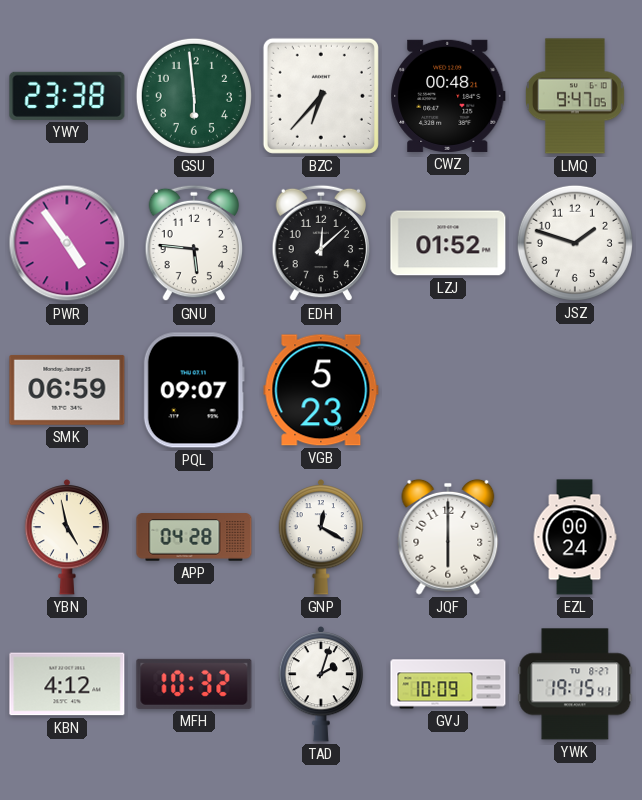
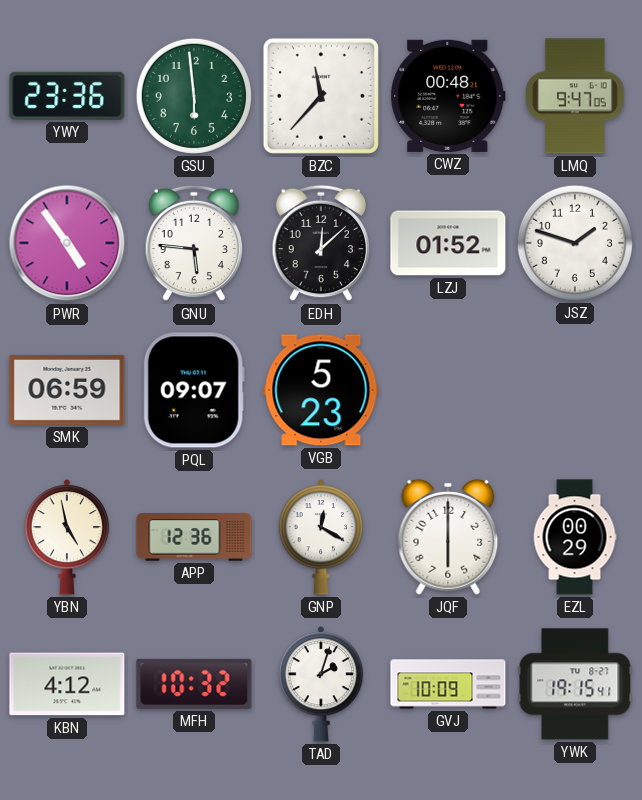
YWY: 23:38 -> 23:36
BZC: 6:37 -> 11:37
APP: 04:28 -> 12:36
EZL: 00:24 -> 00:29
